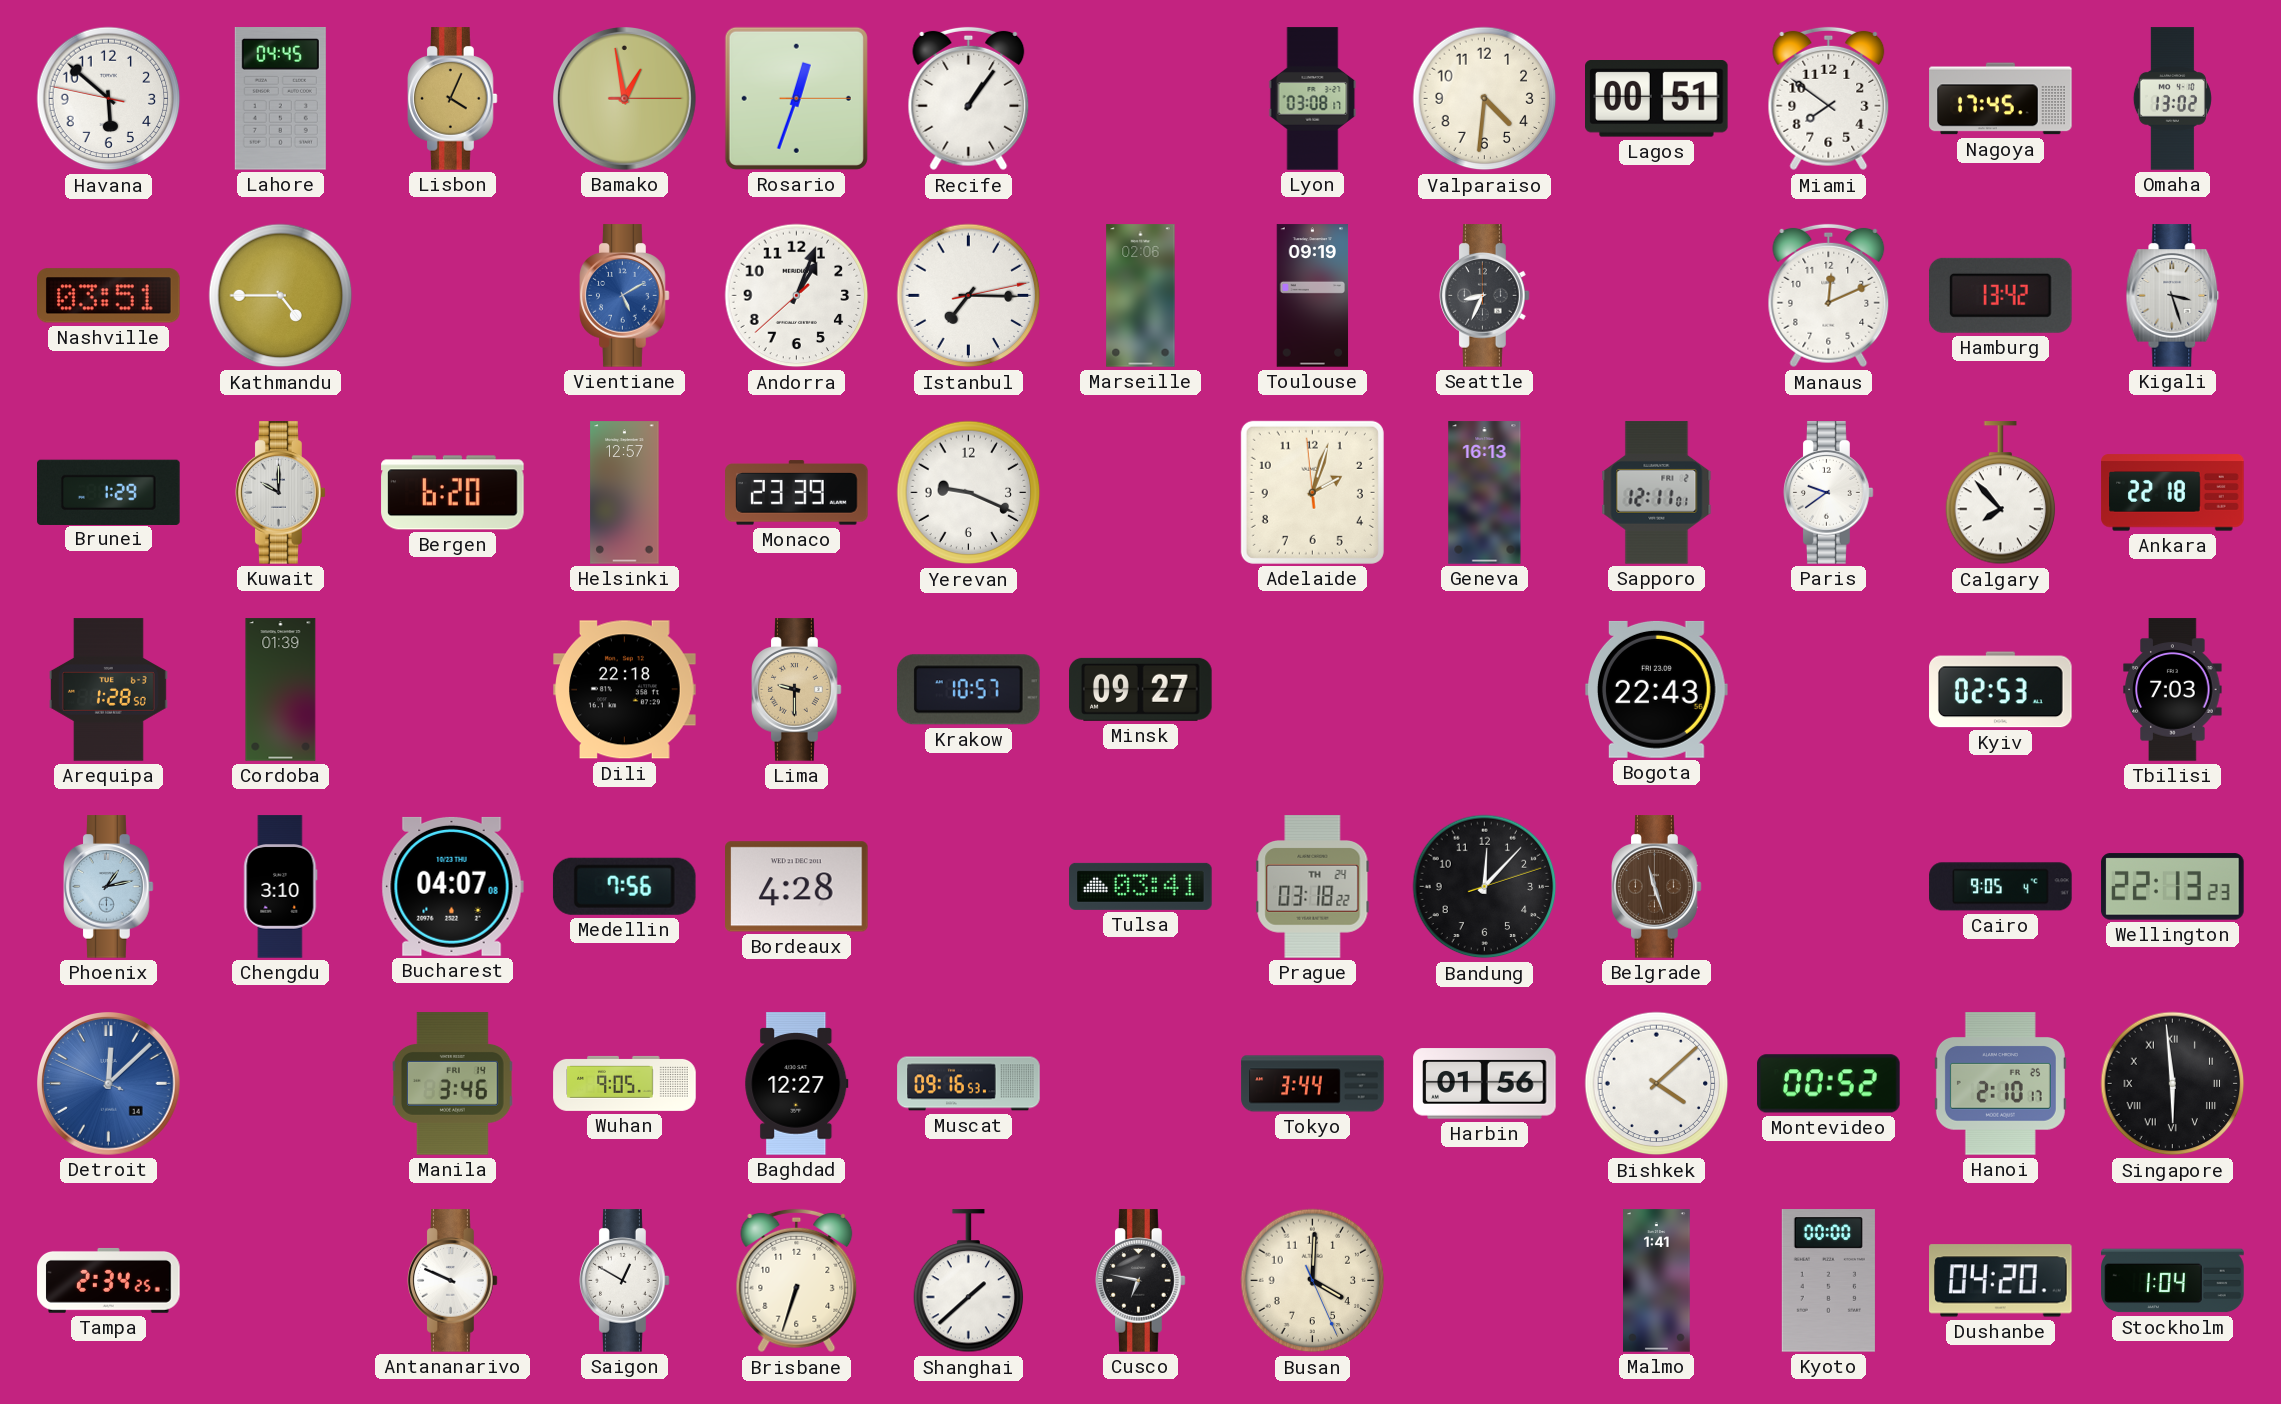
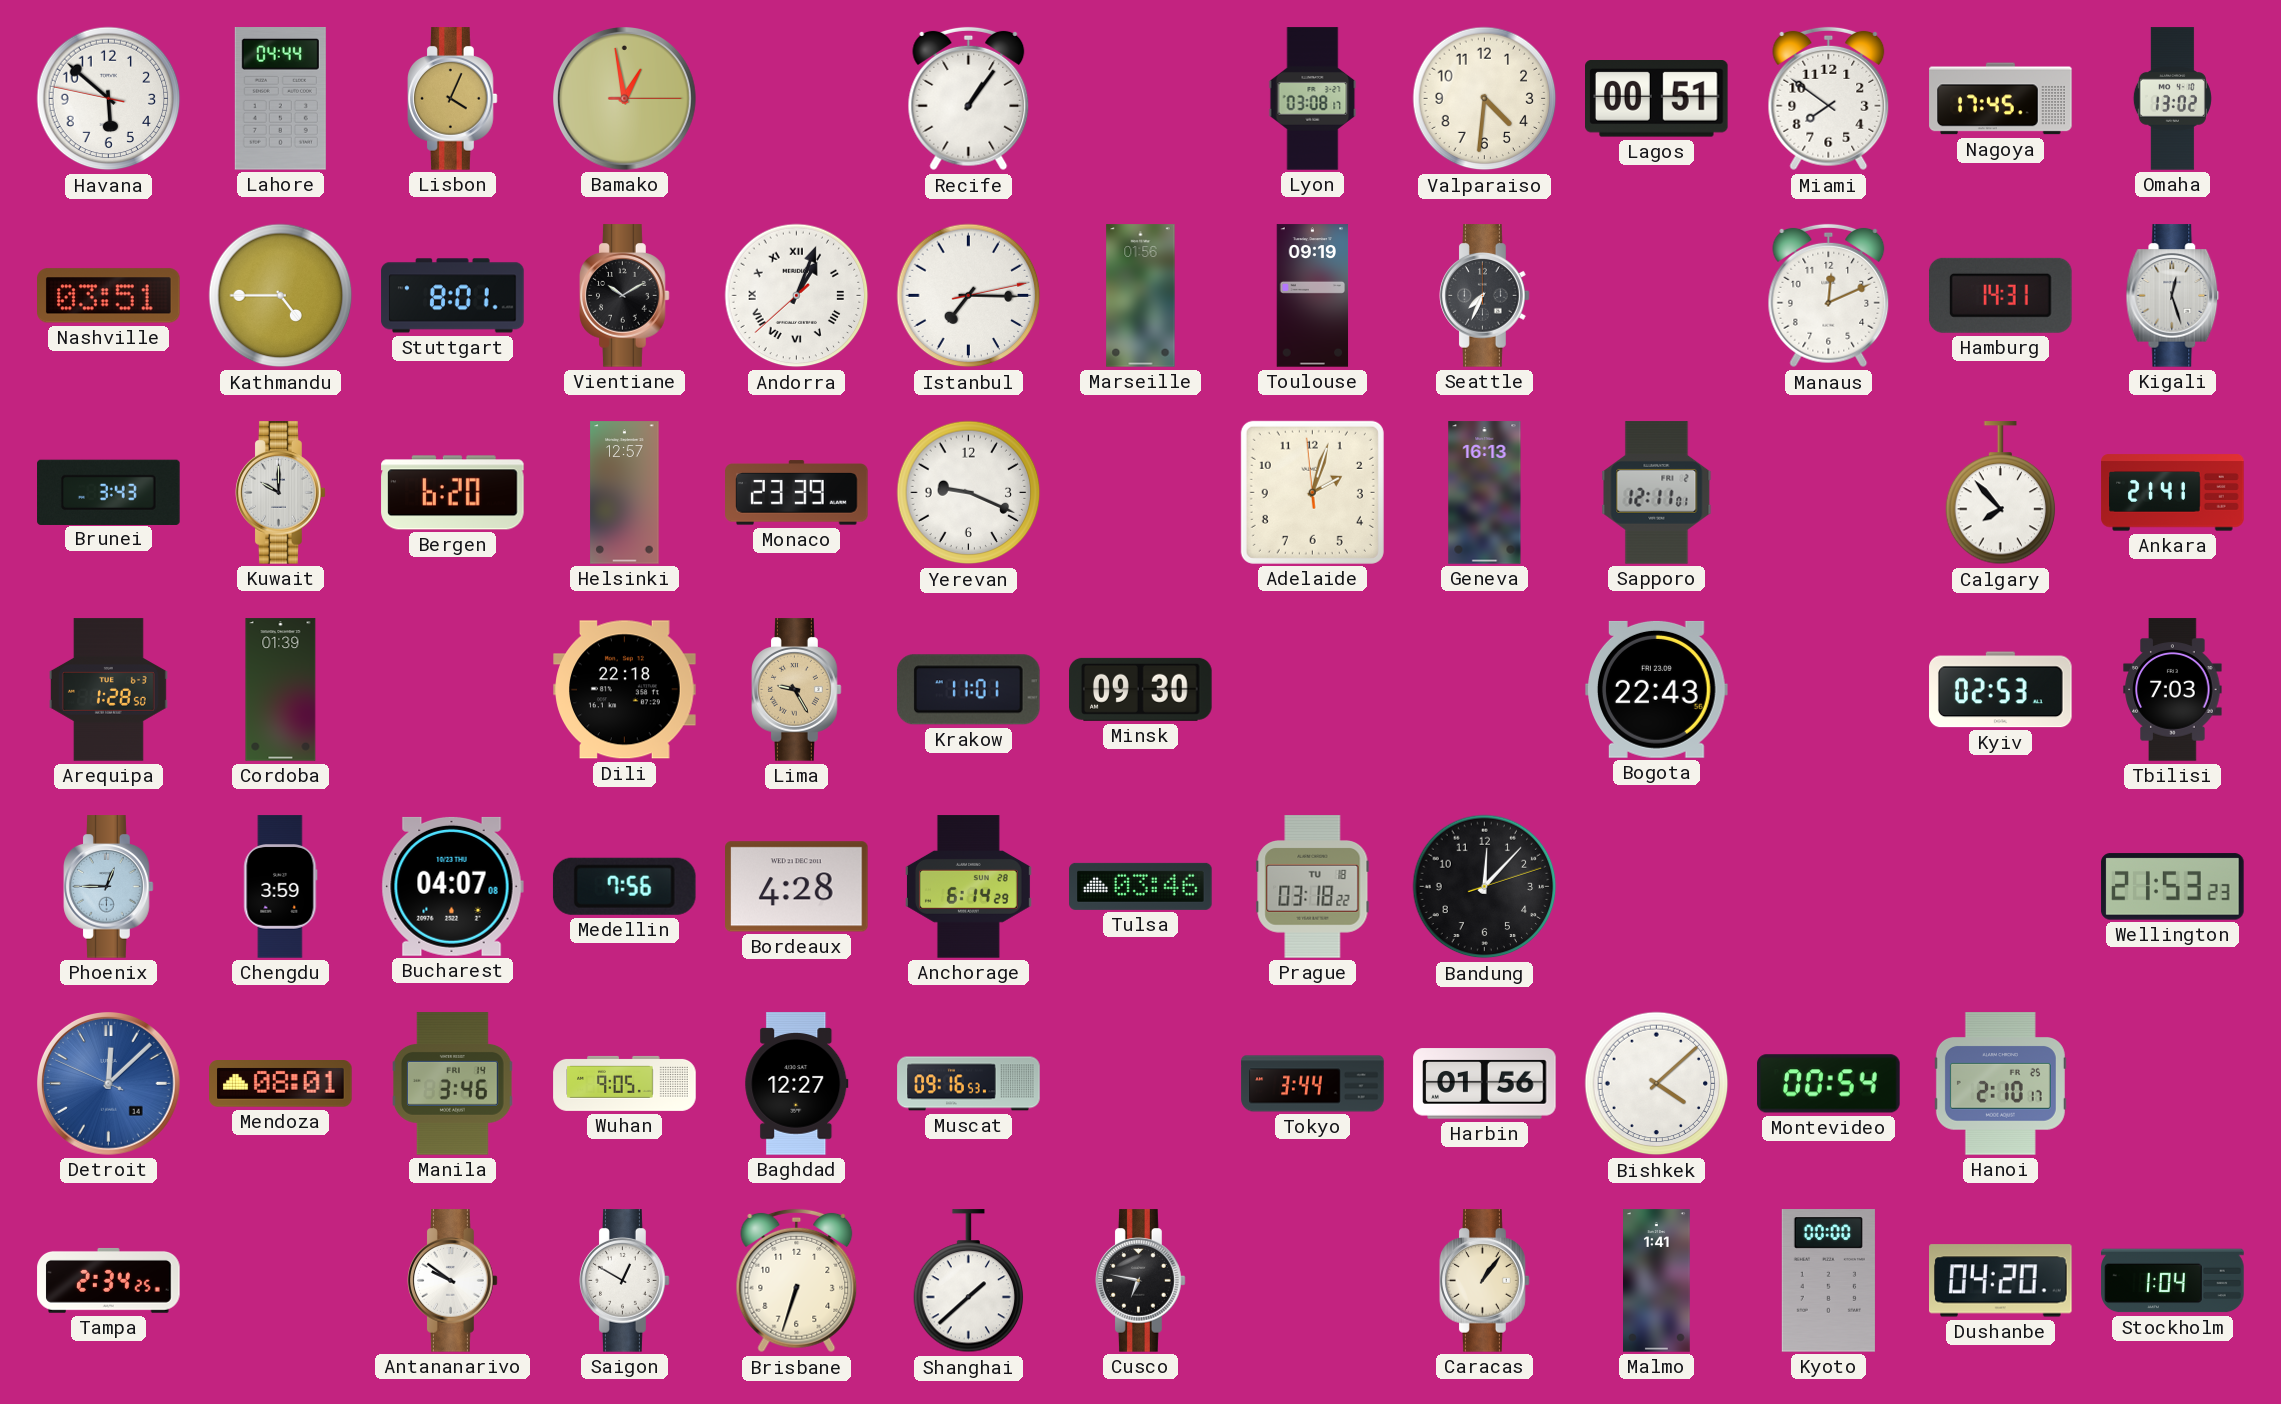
Lahore: 04:45 -> 04:44
Rosario: 12:33 -> none
Stuttgart: none -> 8:01
Vientiane: 5:10 -> 10:10
Vientiane dial: blue -> black
Andorra numerals: Arabic -> Roman
Marseille: 02:06 -> 01:56
Seattle: 8:34 -> 7:34
Hamburg: 13:42 -> 14:31
Kigali: 3:27 -> 12:27
Brunei: 1:29 -> 3:43
Paris: 9:39 -> none
Ankara: 22:18 -> 21:41
Lima: 9:30 -> 9:25
Krakow: 10:57 -> 11:01
Minsk: 09:27 -> 09:30
Phoenix: 1:13 -> 12:45
Chengdu: 3:10 -> 3:59
Anchorage: none -> 6:14
Tulsa: 03:41 -> 03:46
Prague date: TH 24 -> TU 18
Belgrade: 11:27 -> none
Cairo: 9:05 -> none
Wellington: 22:13 -> 21:53
Mendoza: none -> 08:01
Montevideo: 00:52 -> 00:54
Singapore: 5:59 -> none
Antananarivo: 9:49 -> 9:51
Busan: 4:00 -> none
Caracas: none -> 1:06
